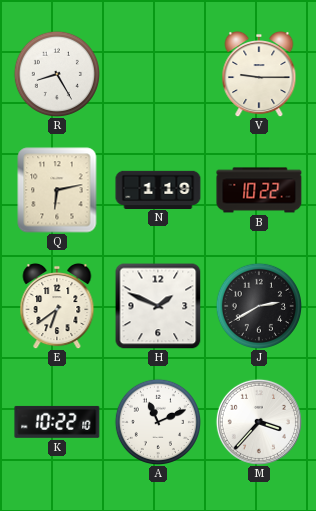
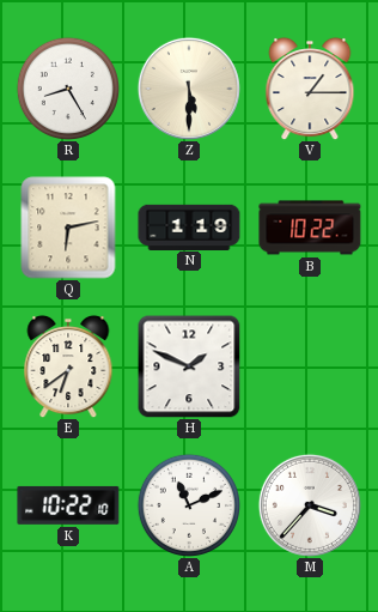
Z: none -> 5:30
V: 9:15 -> 1:15
J: 2:40 -> none
